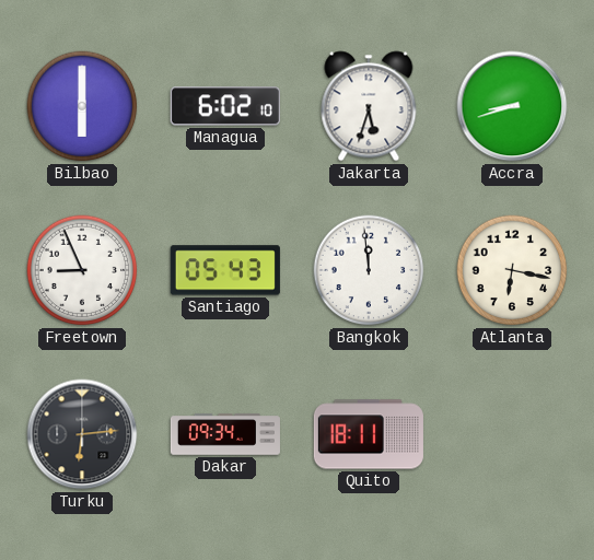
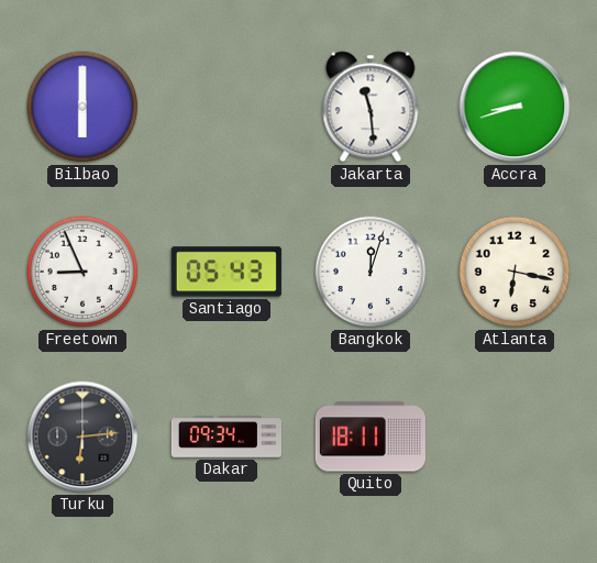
Managua: 6:02 -> none
Jakarta: 5:33 -> 11:29
Bangkok: 11:59 -> 12:03
